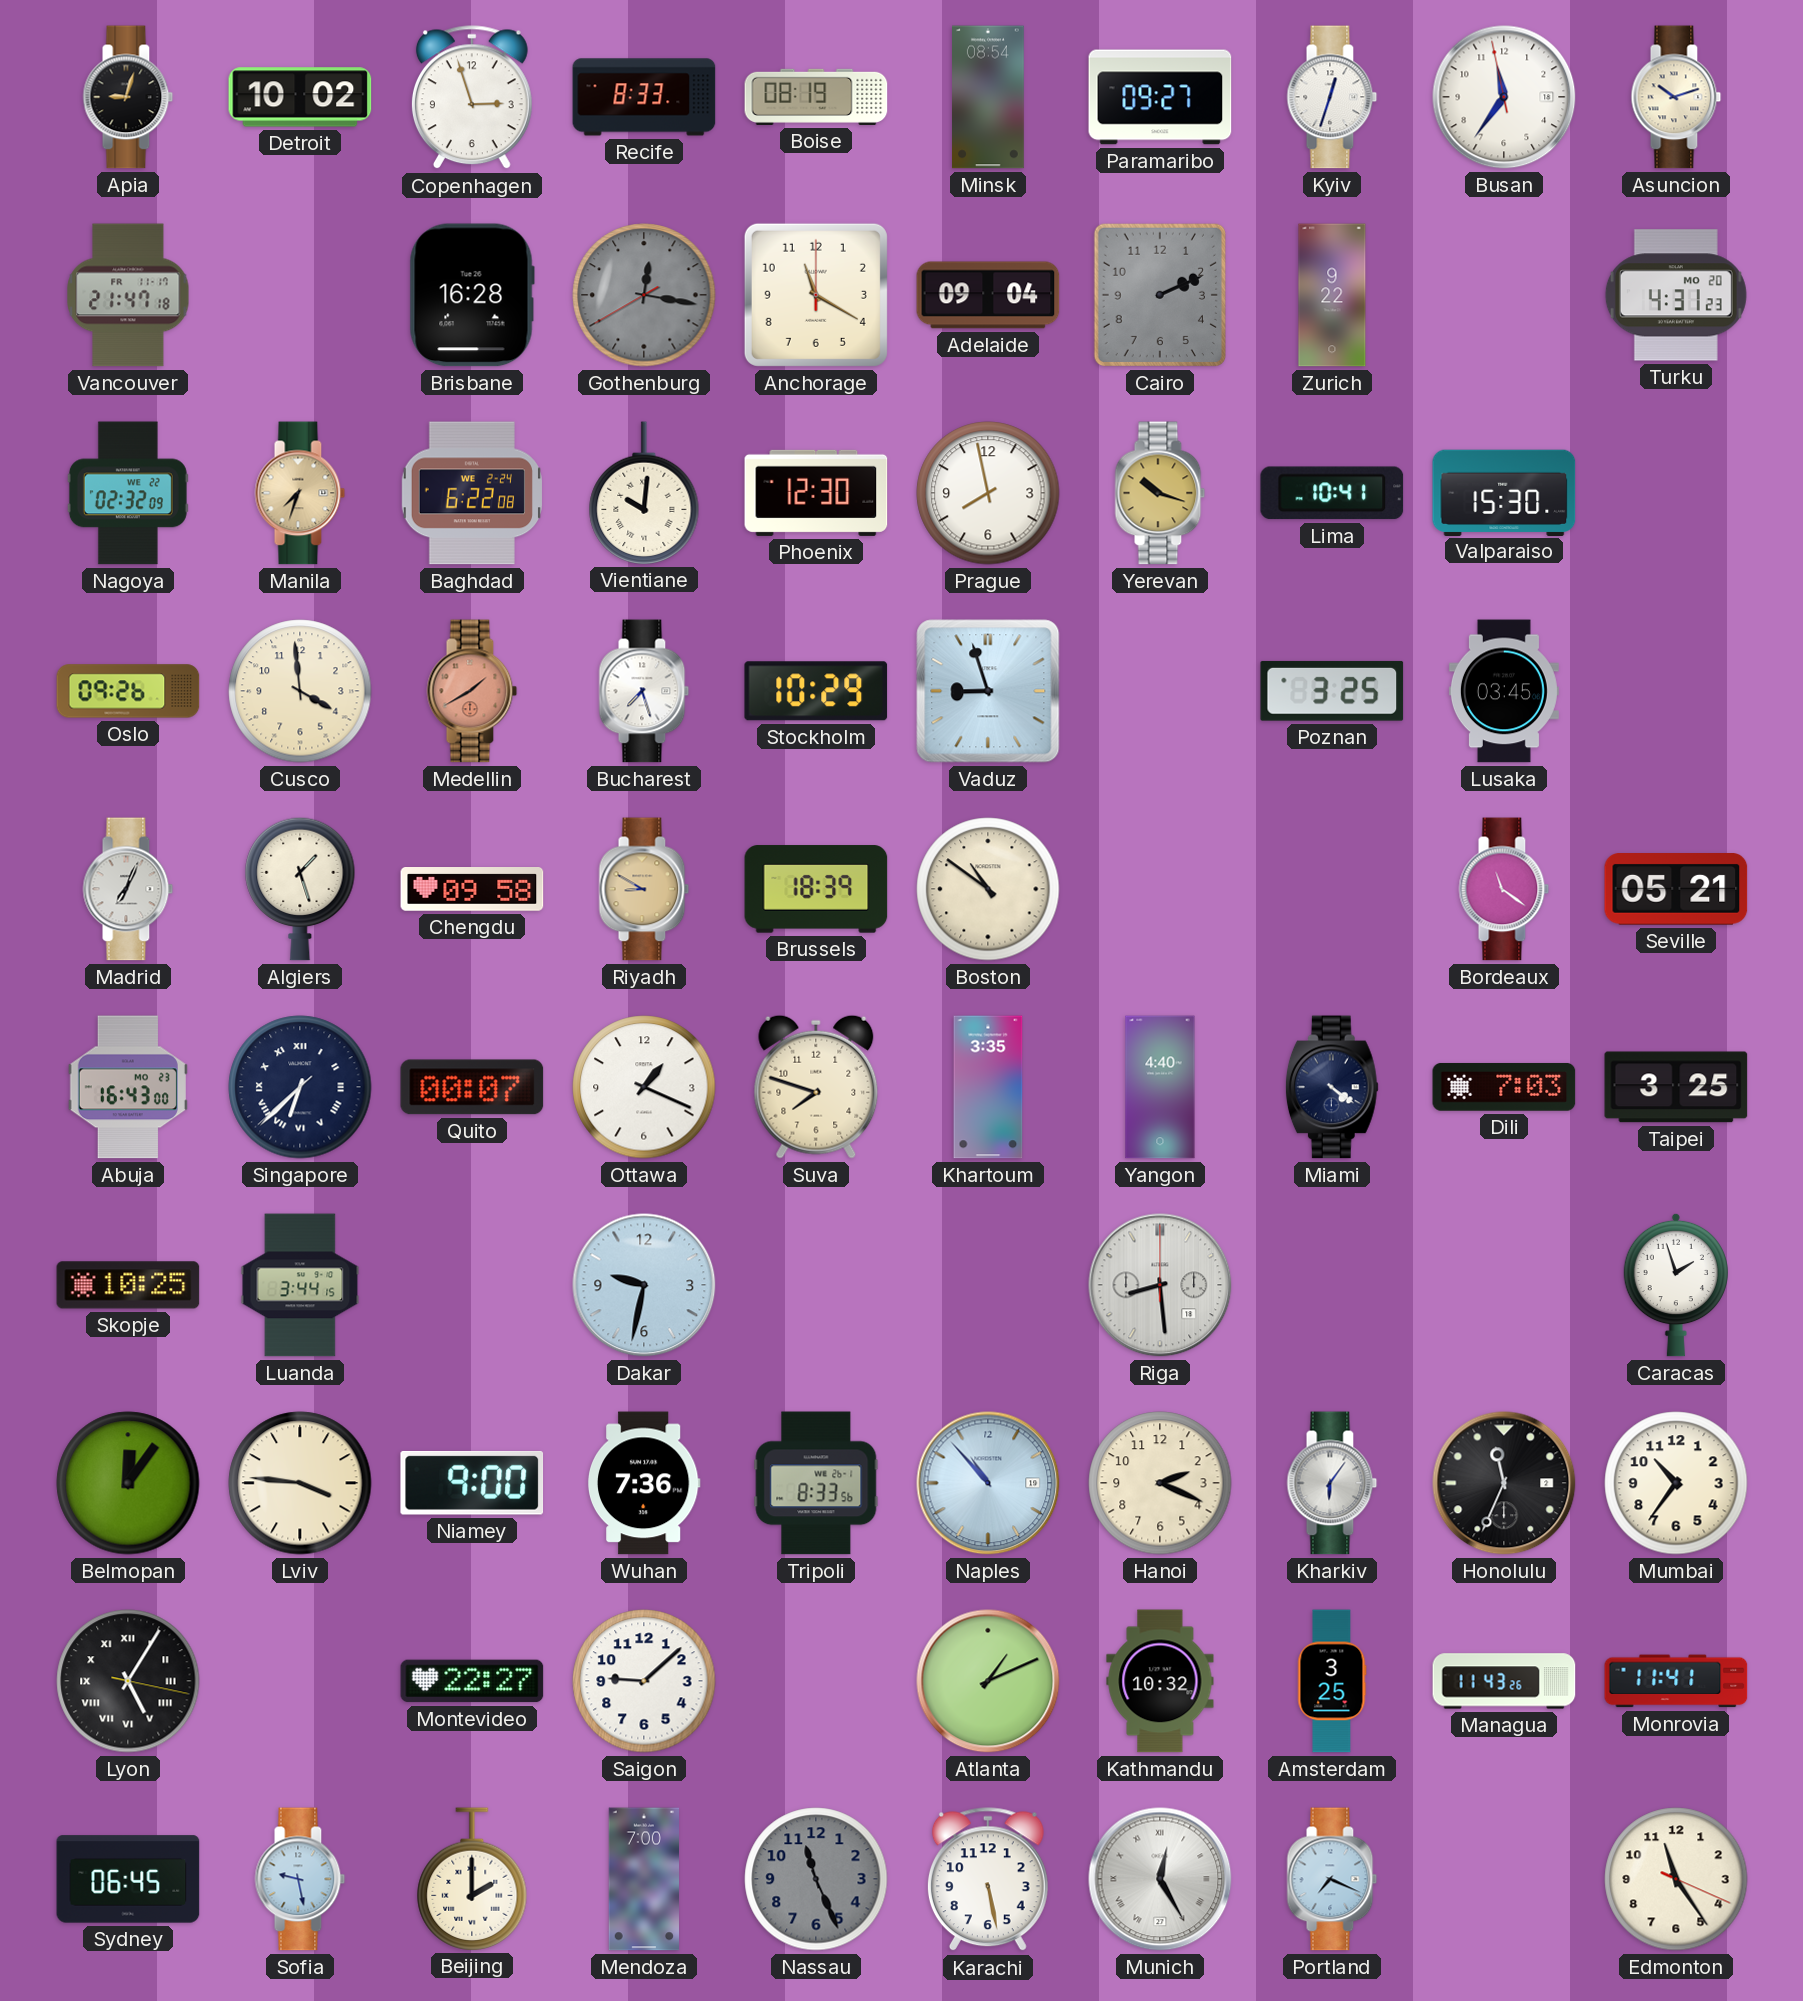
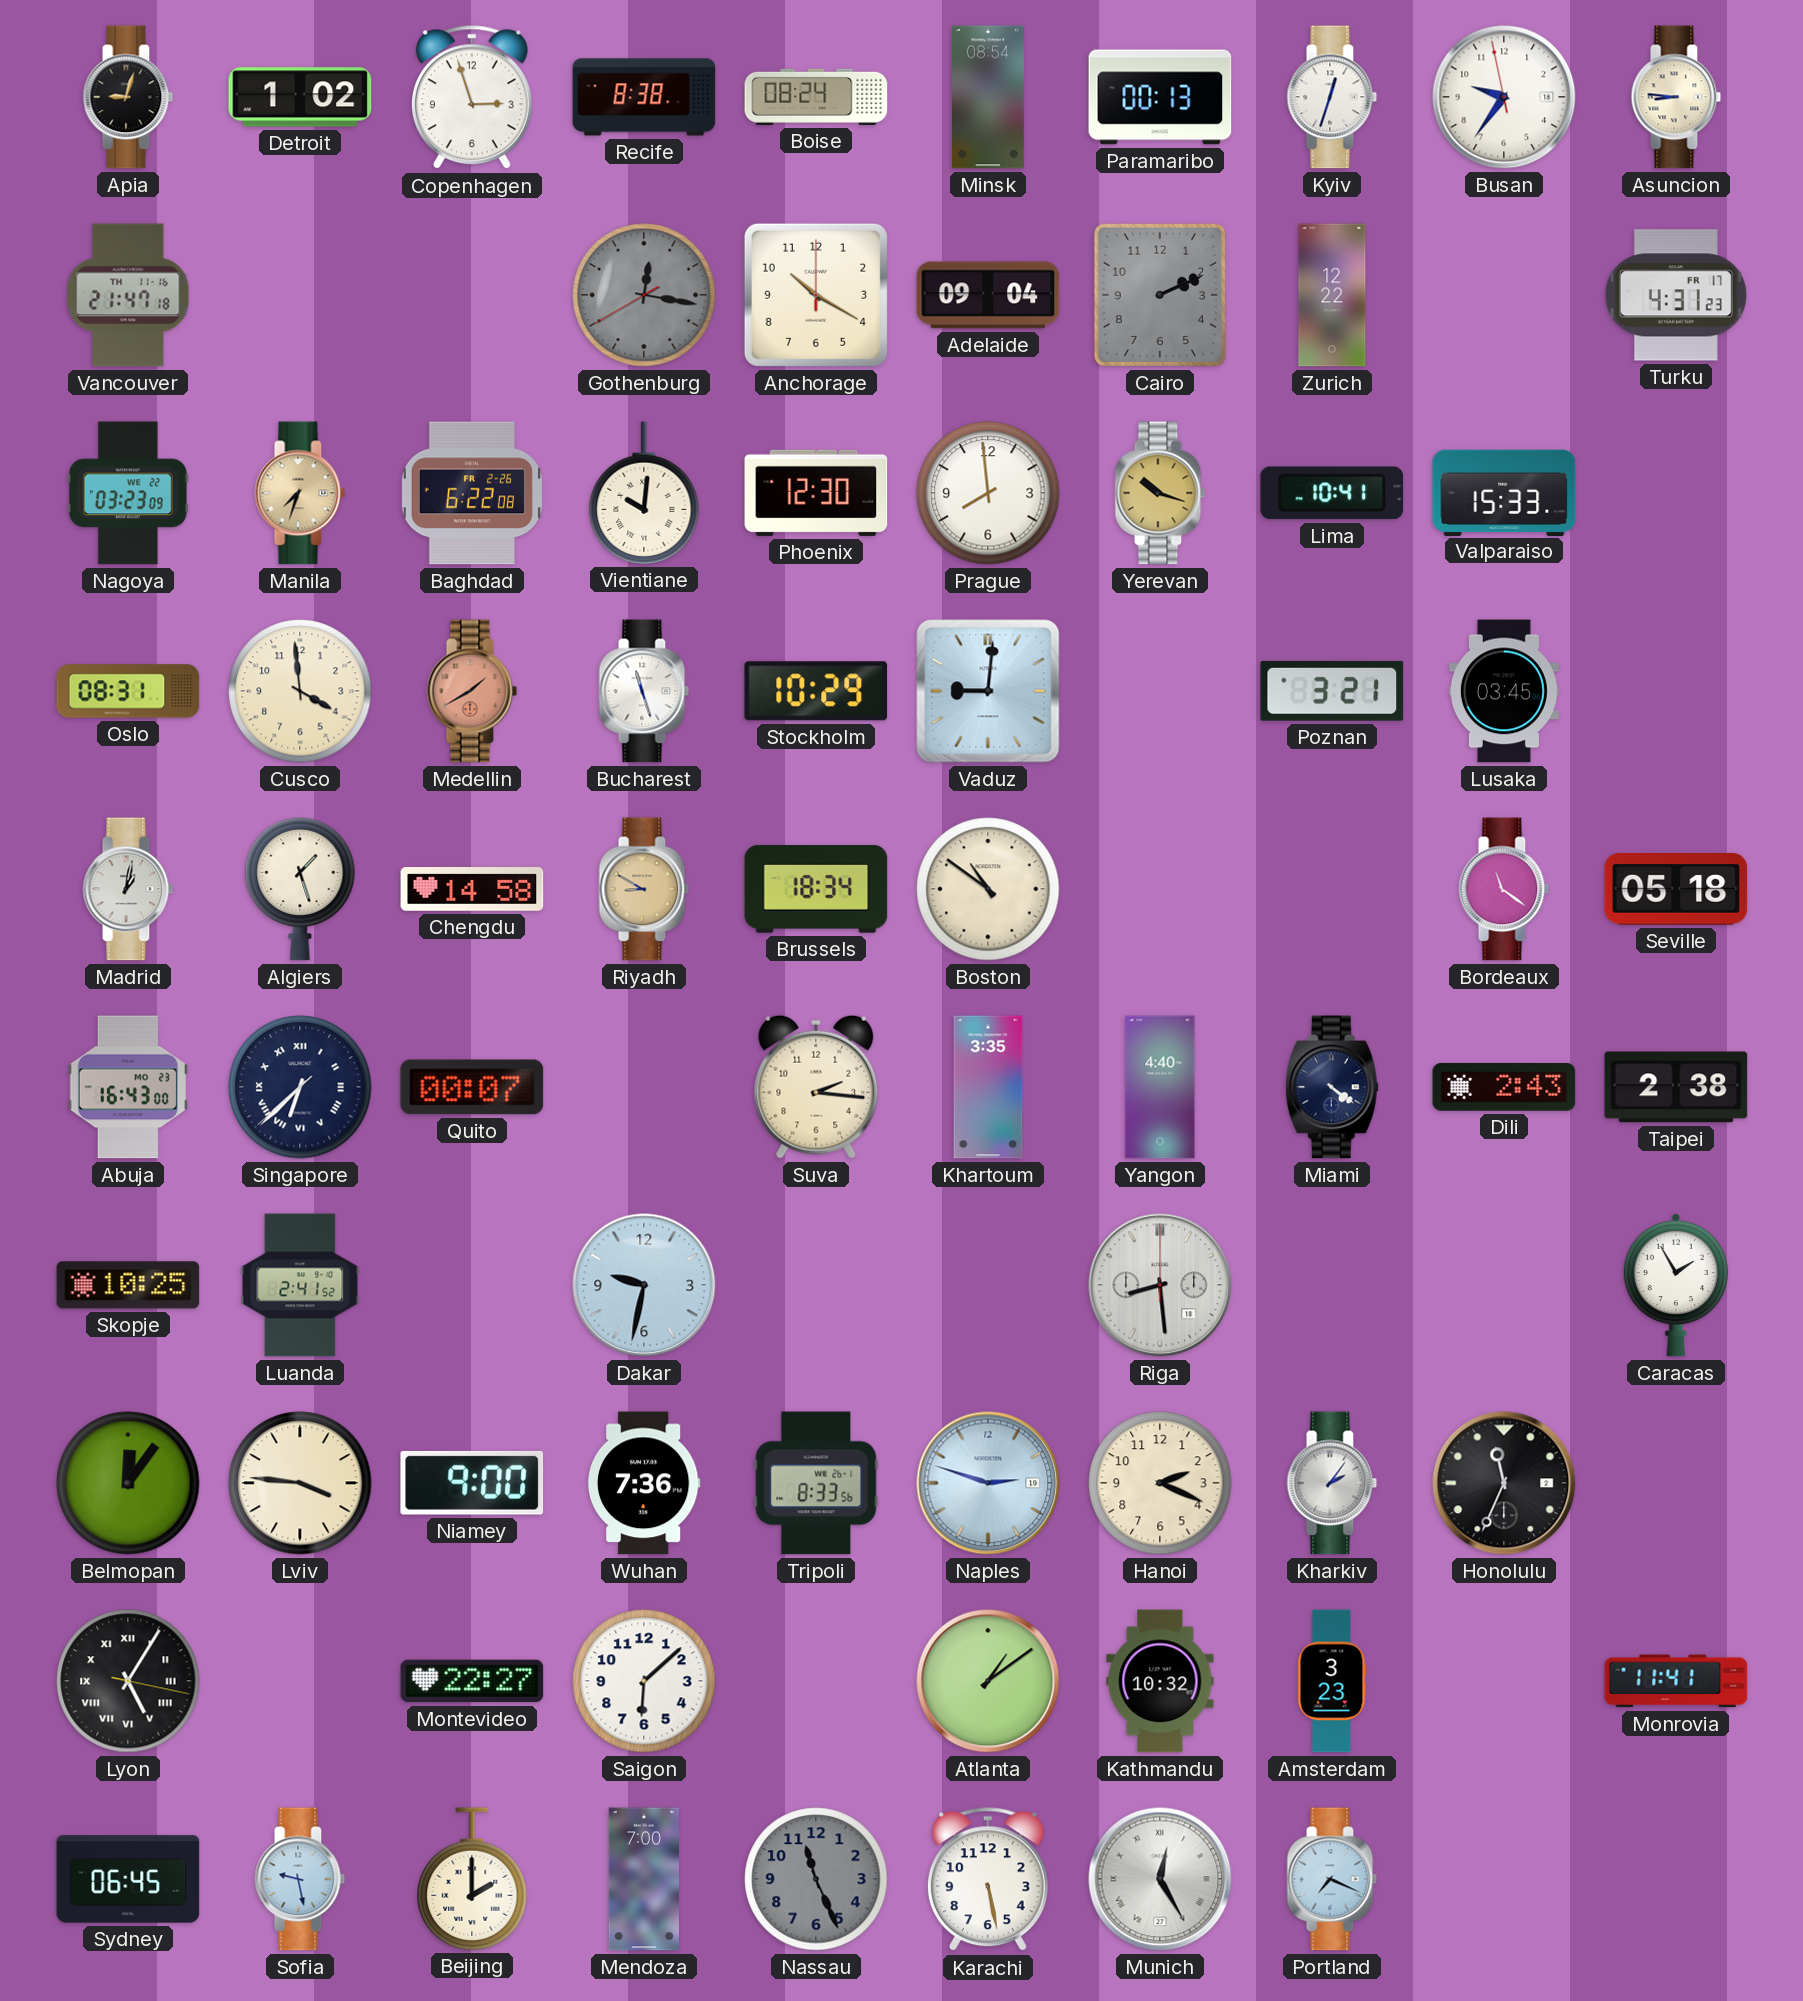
Detroit: 10:02 -> 1:02
Recife: 8:33 -> 8:38
Boise: 08:19 -> 08:24
Paramaribo: 09:27 -> 00:13
Busan: 11:35 -> 9:35
Asuncion: 10:12 -> 8:46
Vancouver date: FR 11-17 -> TH 11-16
Brisbane: 16:28 -> none
Anchorage: 11:20 -> 10:20
Zurich: 9:22 -> 12:22
Turku date: MO 20 -> FR 17
Nagoya: 02:32 -> 03:23
Baghdad date: WE 2-24 -> FR 2-26
Prague: 7:58 -> 7:59
Valparaiso: 15:30 -> 15:33
Oslo: 09:26 -> 08:31
Bucharest: 7:27 -> 11:27
Vaduz: 8:57 -> 9:01
Poznan: 3:25 -> 3:21
Madrid: 7:04 -> 1:02
Chengdu: 09:58 -> 14:58
Brussels: 18:39 -> 18:34
Seville: 05:21 -> 05:18
Ottawa: 1:19 -> none
Suva: 7:48 -> 2:16
Dili: 7:03 -> 2:43
Taipei: 3:25 -> 2:38
Luanda: 3:44 -> 2:41
Caracas: 1:57 -> 1:55
Naples: 10:53 -> 2:48
Kharkiv: 6:06 -> 2:06
Mumbai: 10:36 -> none
Saigon: 9:08 -> 6:08
Atlanta: 1:11 -> 1:09
Amsterdam: 3:25 -> 3:23
Managua: 11:43 -> none
Edmonton: 11:24 -> none
